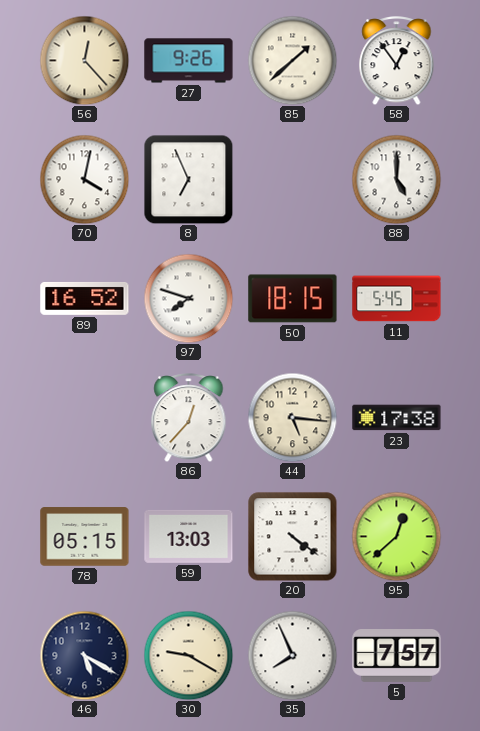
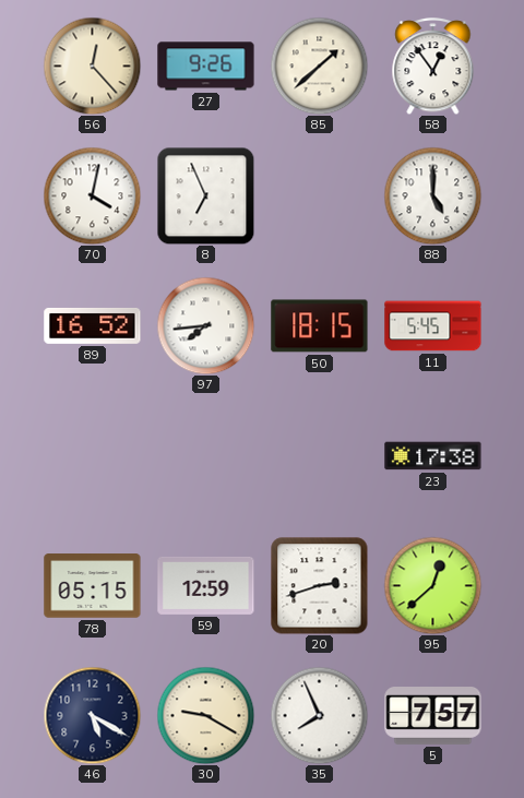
97: 7:48 -> 7:44
86: 12:37 -> none
44: 5:16 -> none
59: 13:03 -> 12:59
20: 4:21 -> 2:42
